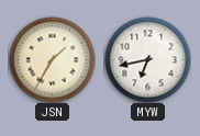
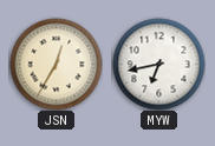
JSN: 1:35 -> 12:35
